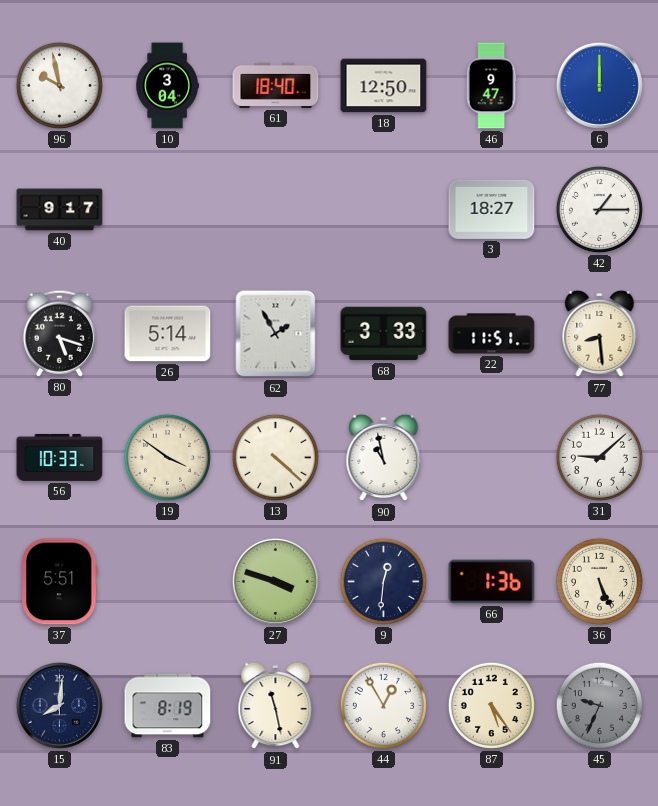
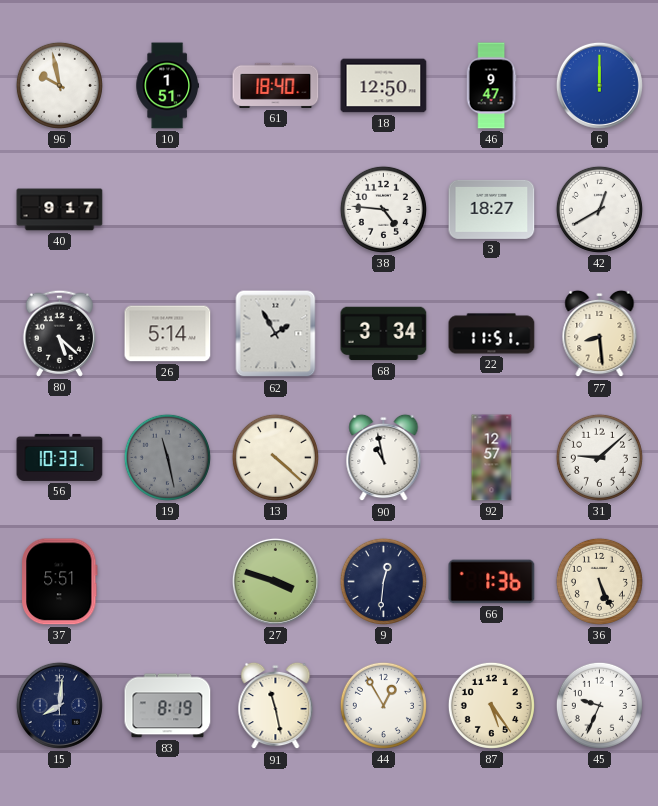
10: 3:04 -> 1:51
38: none -> 4:46
42: 1:15 -> 12:40
80: 5:18 -> 5:22
68: 3:33 -> 3:34
19: 3:51 -> 11:28
19 dial: cream -> grey
92: none -> 12:57
45 dial: grey -> white
